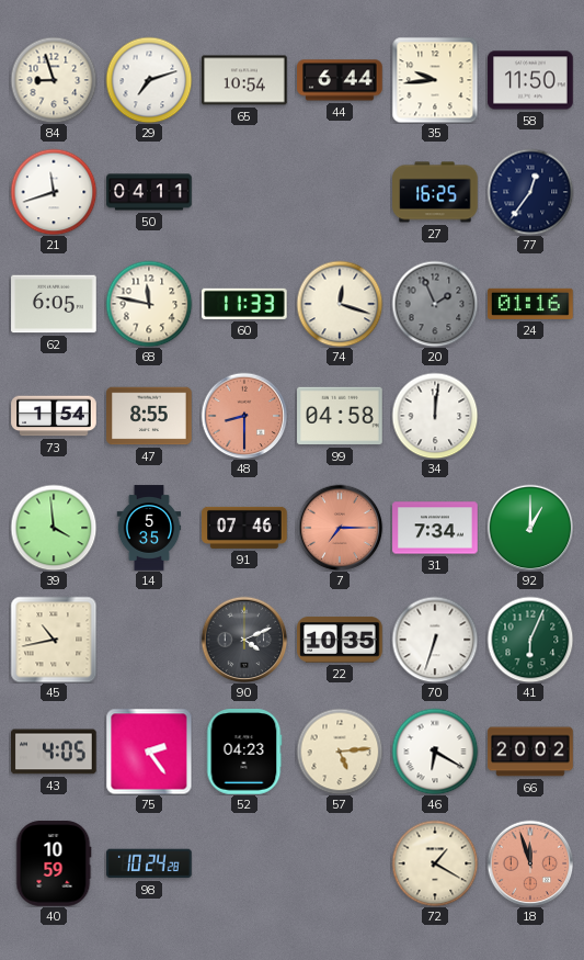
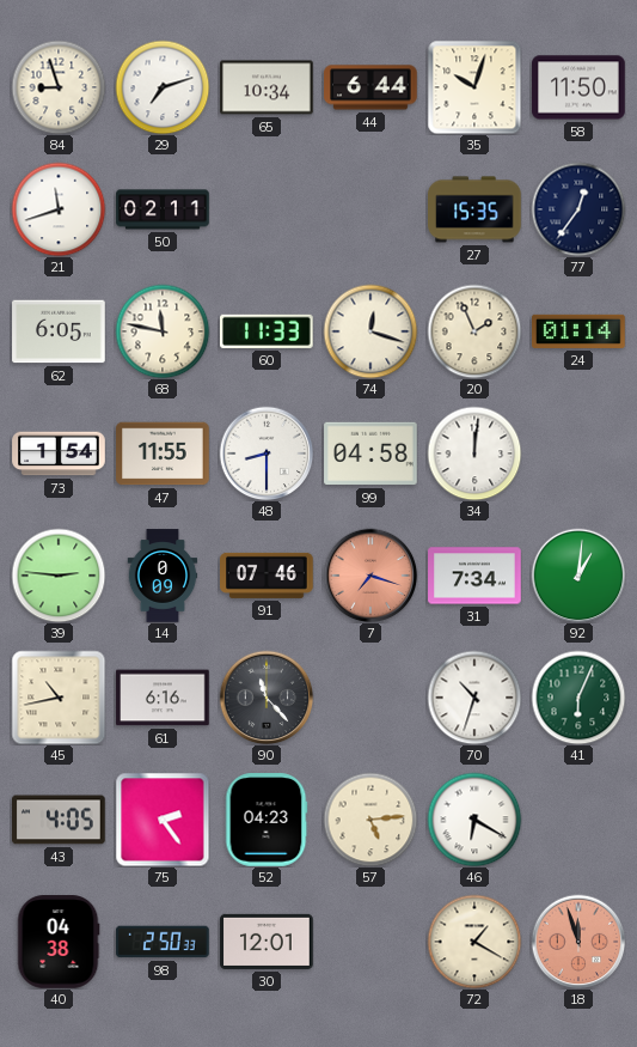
65: 10:54 -> 10:34
35: 9:44 -> 10:03
50: 04:11 -> 02:11
27: 16:25 -> 15:35
20 dial: grey -> cream
24: 01:16 -> 01:14
47: 8:55 -> 11:55
48 dial: salmon -> white
39: 3:59 -> 2:46
14: 5:35 -> 0:09
7: 7:15 -> 7:18
92: 1:00 -> 1:01
61: none -> 6:16
90: 4:11 -> 11:23
22: 10:35 -> none
70: 6:33 -> 10:33
66: 20:02 -> none
40: 10:59 -> 04:38
98: 10:24 -> 2:50
30: none -> 12:01
